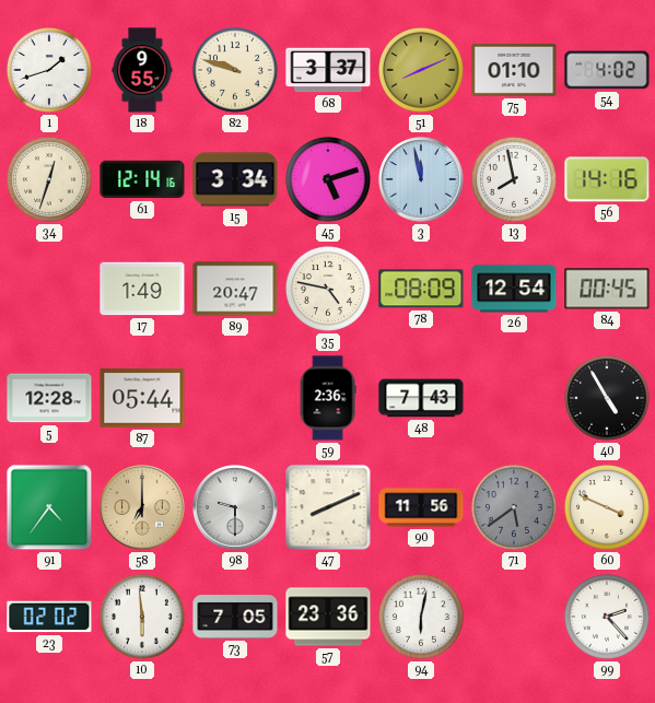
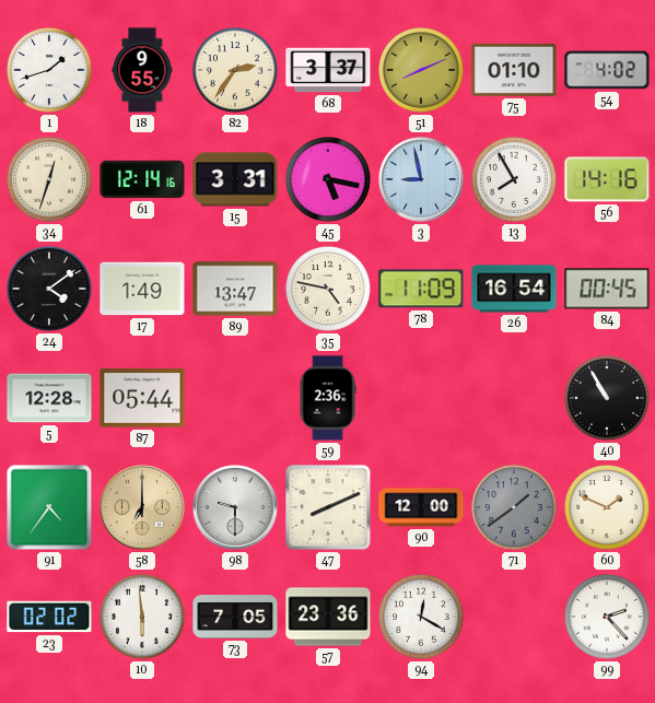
82: 9:48 -> 2:36
15: 3:34 -> 3:31
45: 5:12 -> 5:17
3: 11:58 -> 8:58
13: 7:58 -> 7:55
24: none -> 4:09
89: 20:47 -> 13:47
78: 08:09 -> 11:09
26: 12:54 -> 16:54
48: 7:43 -> none
40: 4:55 -> 10:55
90: 11:56 -> 12:00
71: 5:39 -> 1:39
60: 3:49 -> 1:49
94: 6:02 -> 12:20
